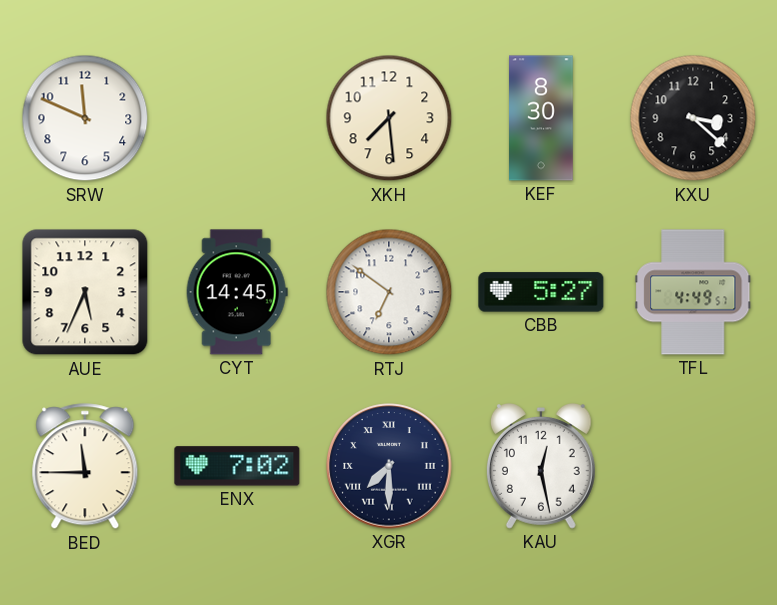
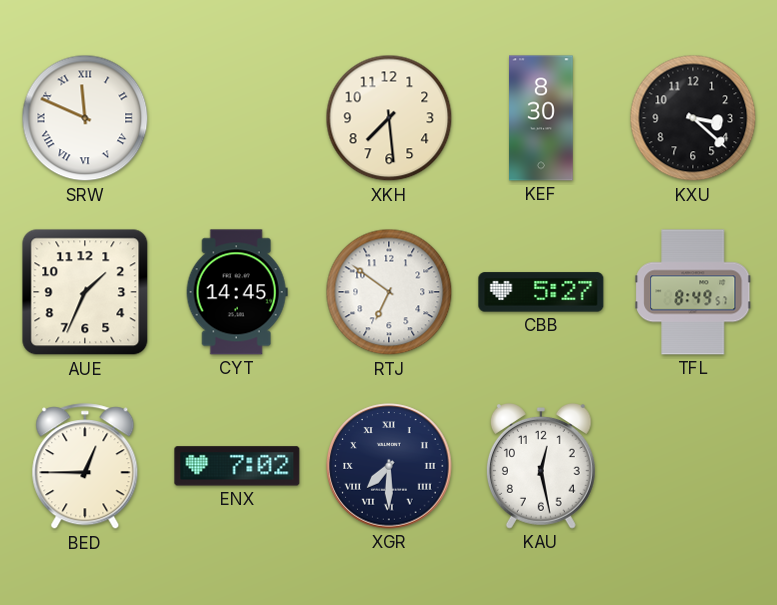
SRW numerals: Arabic -> Roman
AUE: 5:34 -> 1:34
TFL: 4:49 -> 8:49
BED: 11:45 -> 12:45
